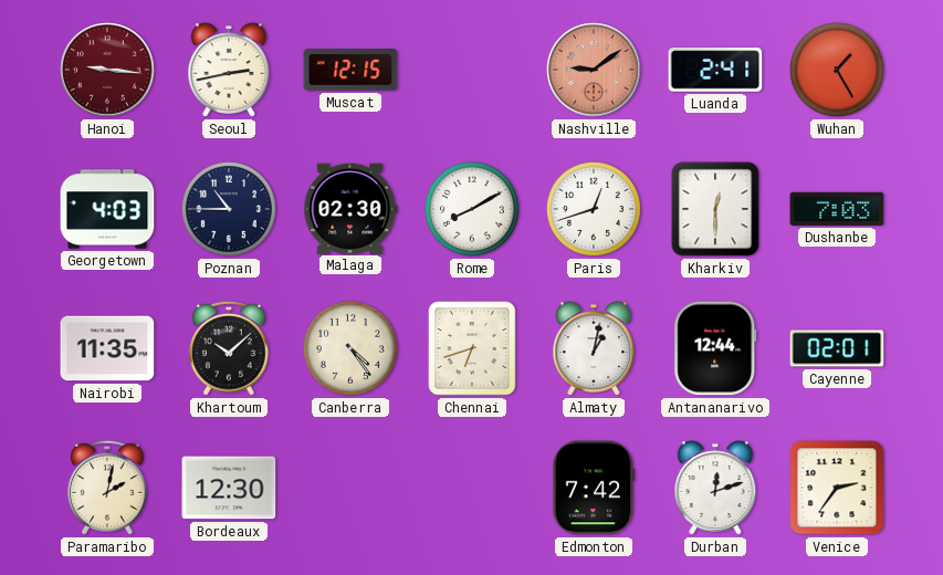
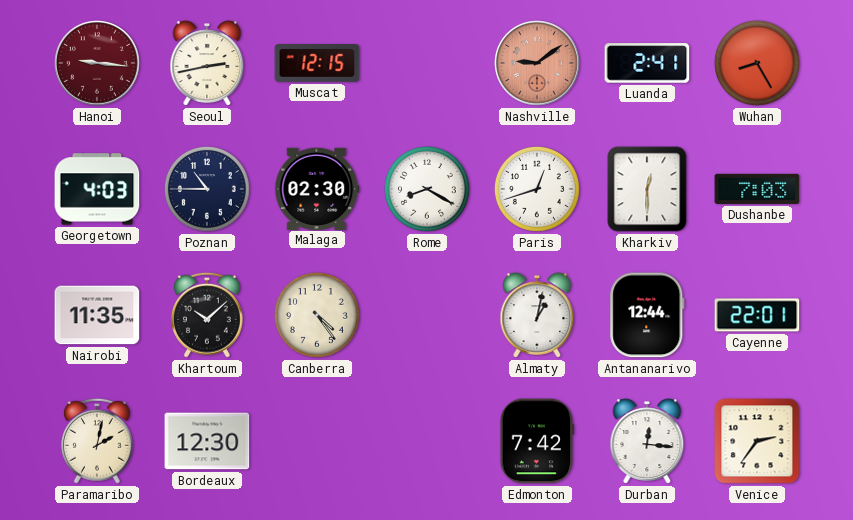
Wuhan: 1:25 -> 8:25
Rome: 8:10 -> 8:20
Chennai: 6:42 -> none
Cayenne: 02:01 -> 22:01
Durban: 12:12 -> 12:16
